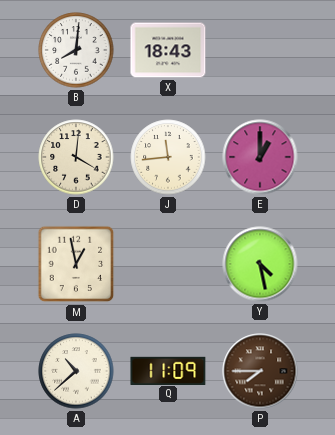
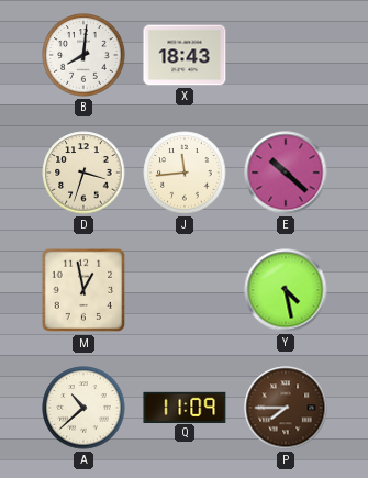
D: 4:01 -> 3:33
E: 1:00 -> 10:22
